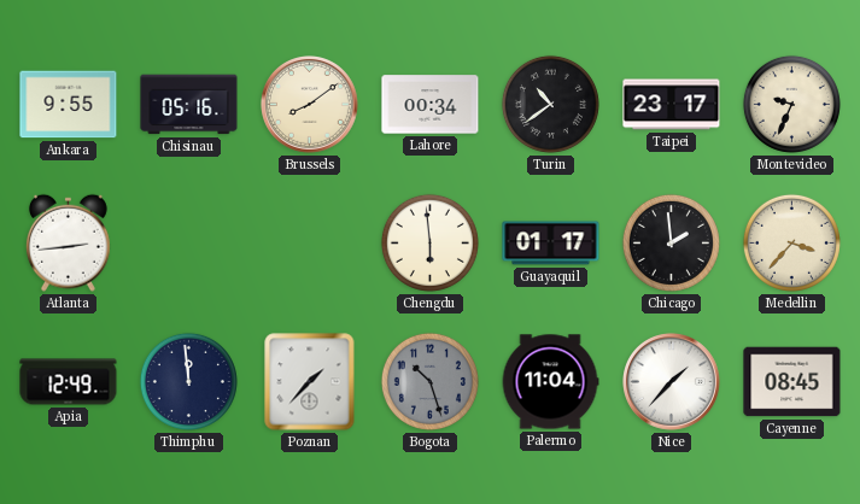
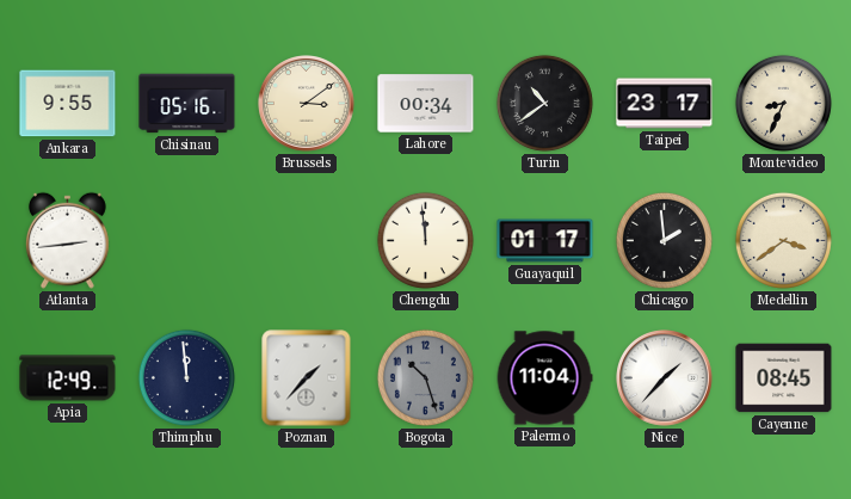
Brussels: 8:09 -> 3:09
Montevideo: 9:34 -> 8:34
Chengdu: 5:59 -> 11:59
Medellin: 3:37 -> 3:39
